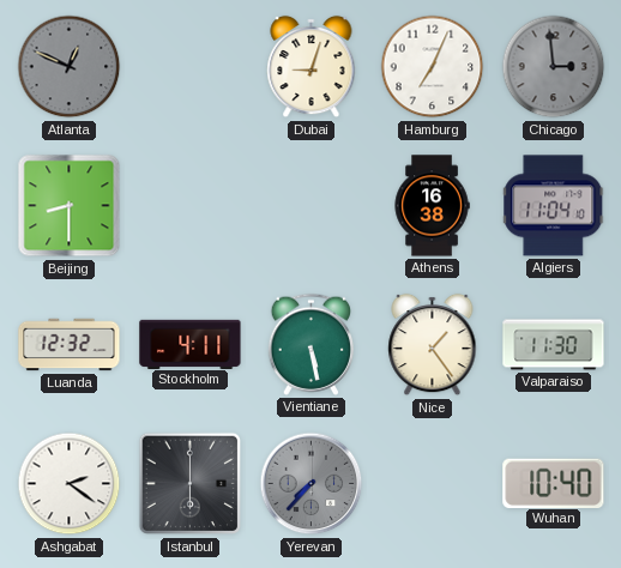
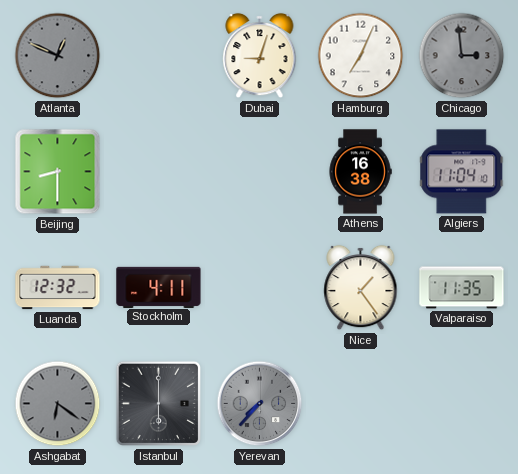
Vientiane: 5:28 -> none
Valparaiso: 11:30 -> 11:35
Ashgabat: 2:21 -> 6:21
Ashgabat dial: white -> grey
Wuhan: 10:40 -> none
